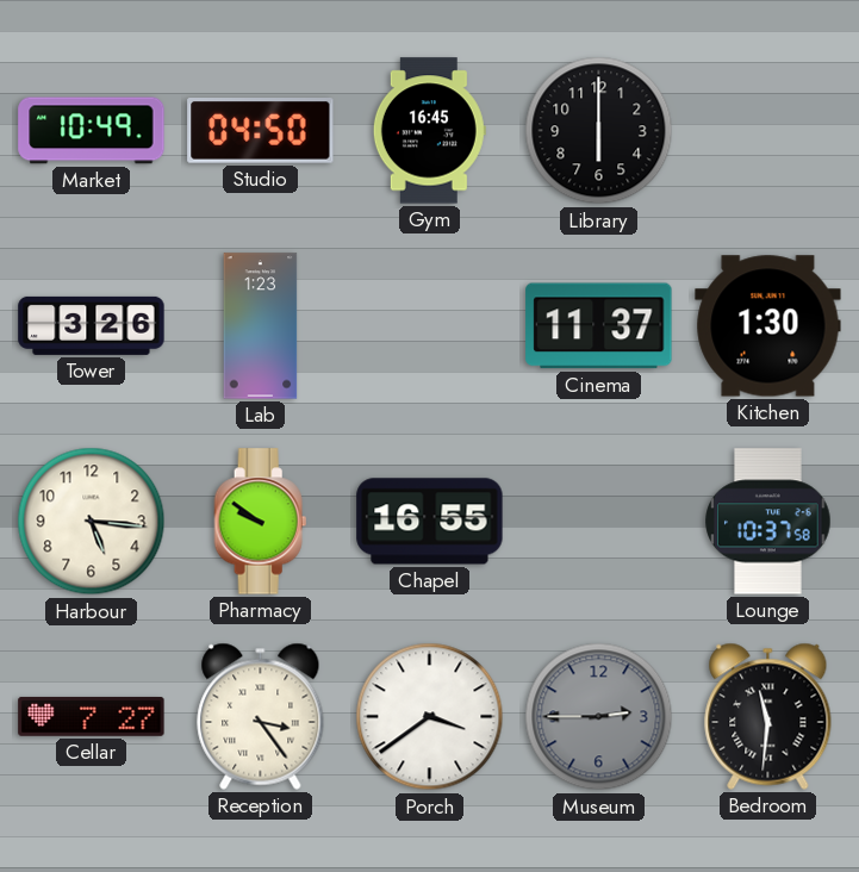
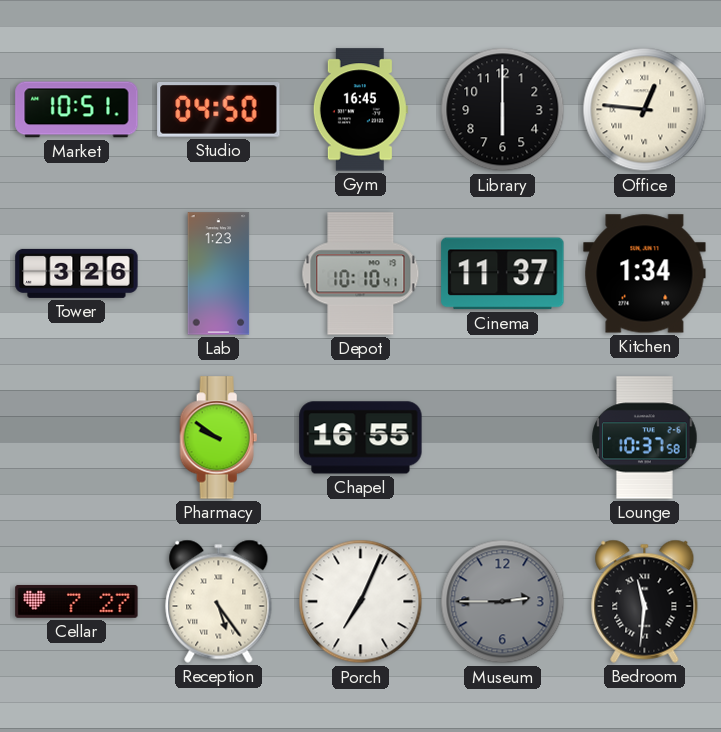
Market: 10:49 -> 10:51
Office: none -> 12:46
Depot: none -> 10:10
Kitchen: 1:30 -> 1:34
Harbour: 5:16 -> none
Reception: 3:24 -> 5:24
Porch: 3:39 -> 7:04
